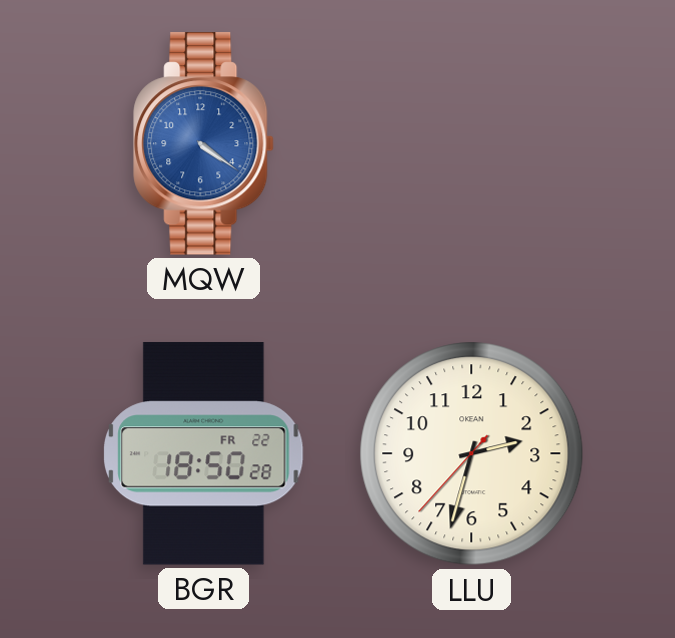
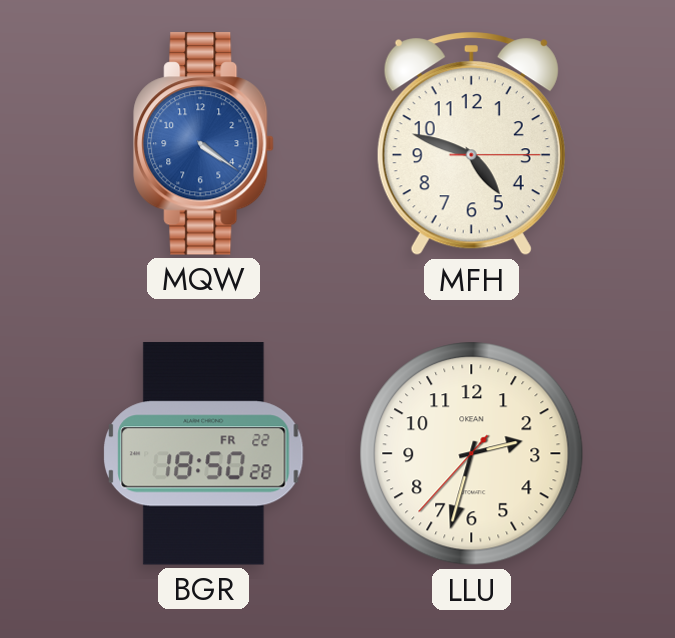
MFH: none -> 4:48
